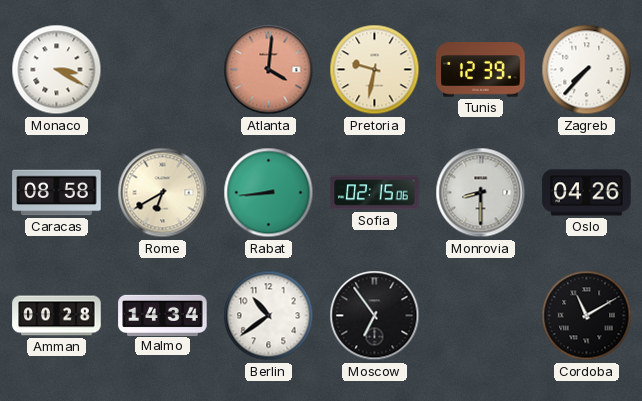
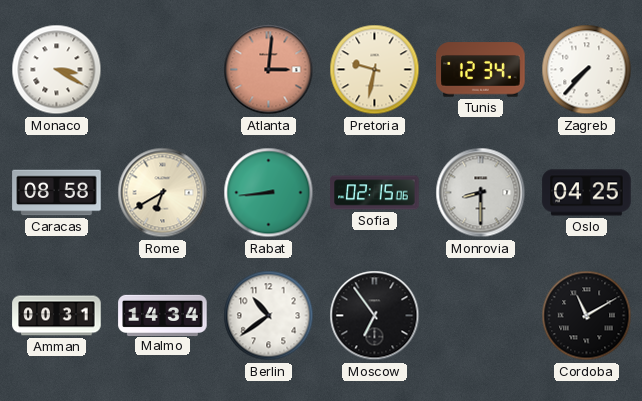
Atlanta: 4:01 -> 3:01
Tunis: 12:39 -> 12:34
Oslo: 04:26 -> 04:25
Amman: 00:28 -> 00:31
